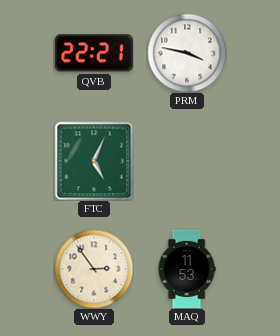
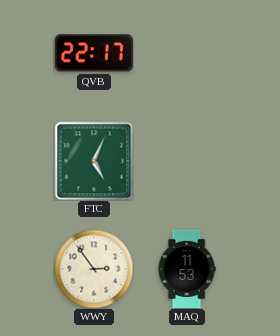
QVB: 22:21 -> 22:17
PRM: 3:47 -> none
